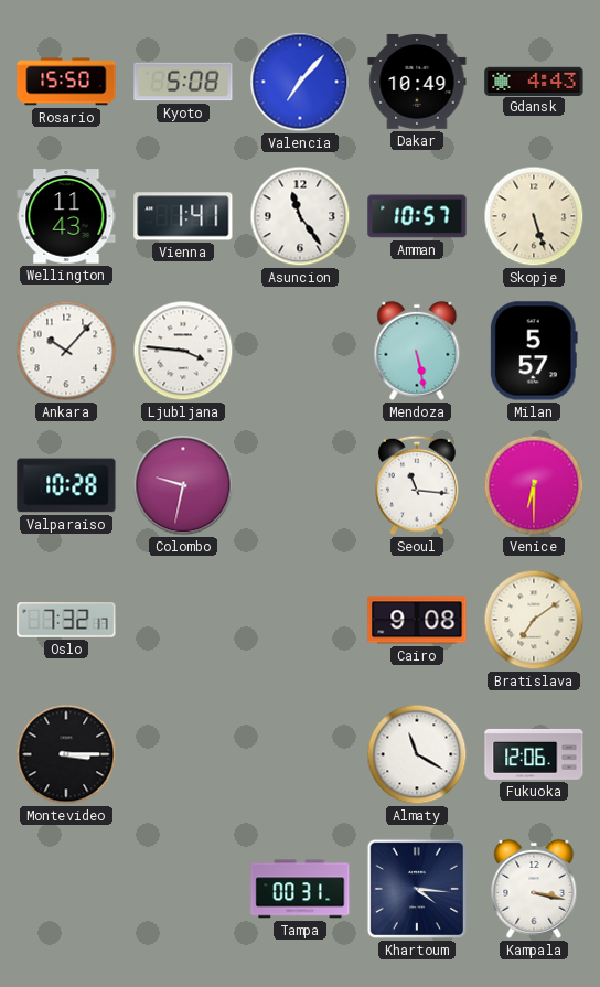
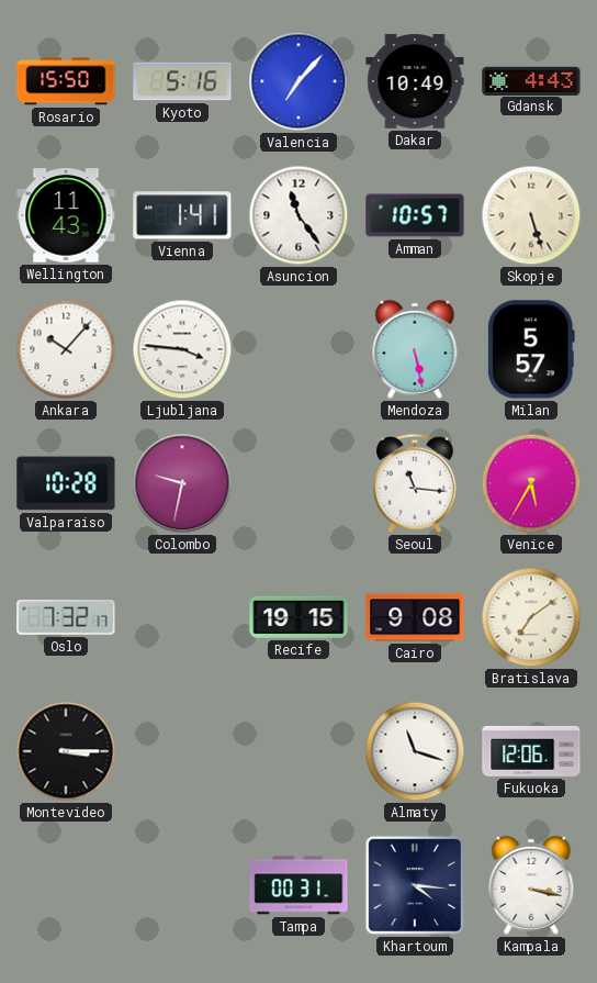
Kyoto: 5:08 -> 5:16
Venice: 6:30 -> 5:35
Recife: none -> 19:15
Almaty: 11:20 -> 11:18
